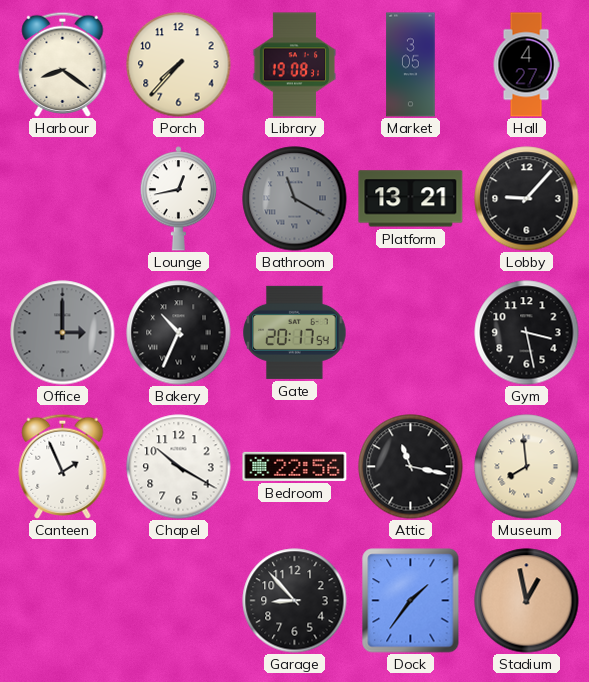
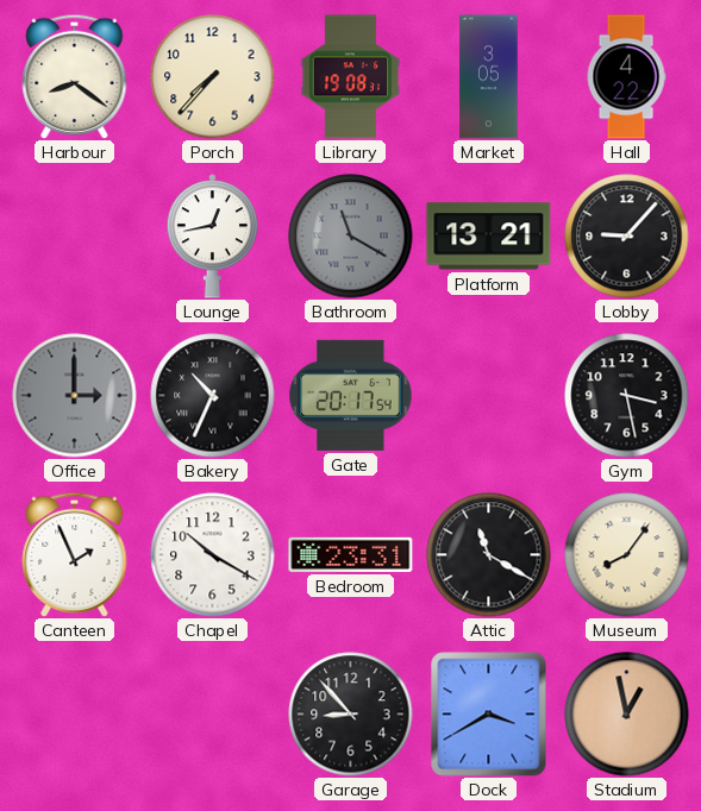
Hall: 4:27 -> 4:22
Bedroom: 22:56 -> 23:31
Attic: 11:17 -> 11:20
Museum: 7:59 -> 8:06
Dock: 1:36 -> 3:40
